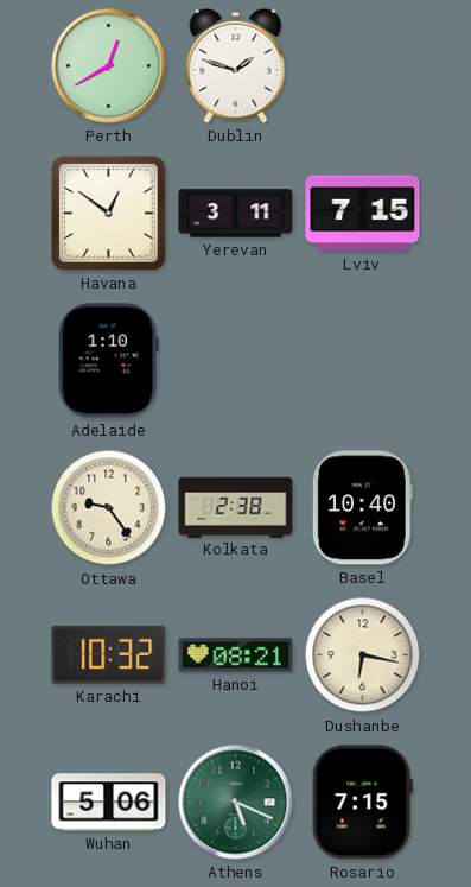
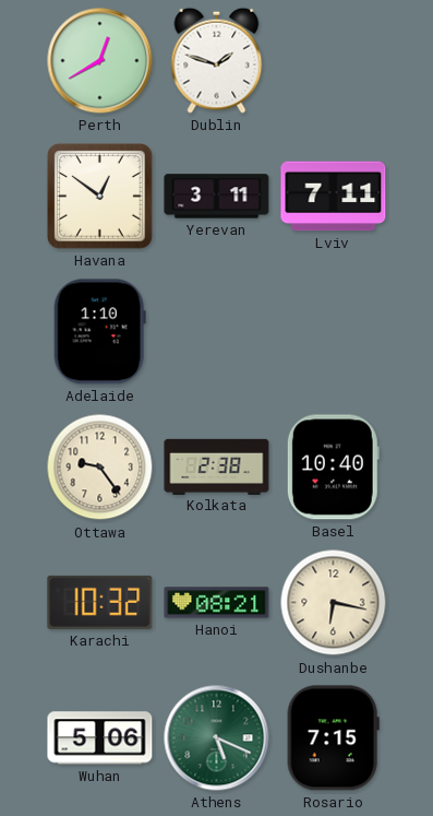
Lviv: 7:15 -> 7:11
